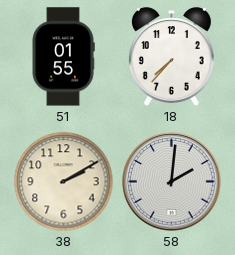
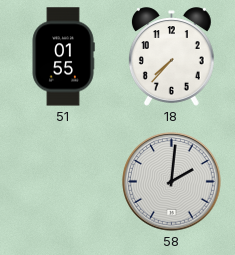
38: 2:10 -> none
